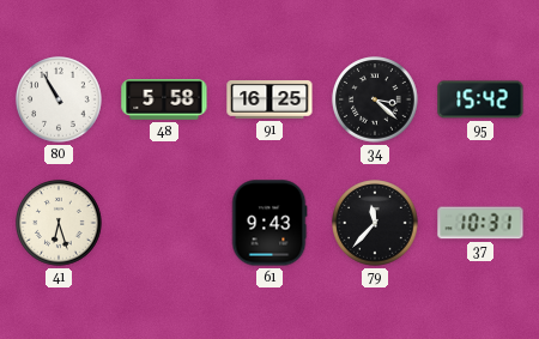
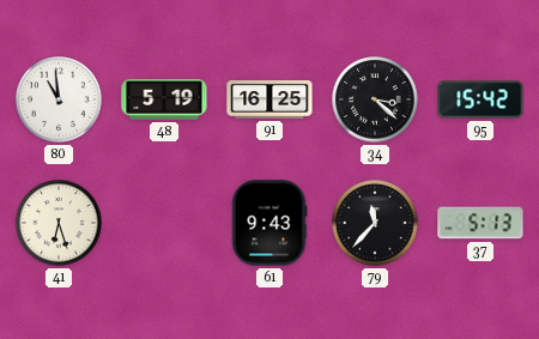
80: 10:55 -> 10:59
48: 5:58 -> 5:19
37: 10:31 -> 5:13
